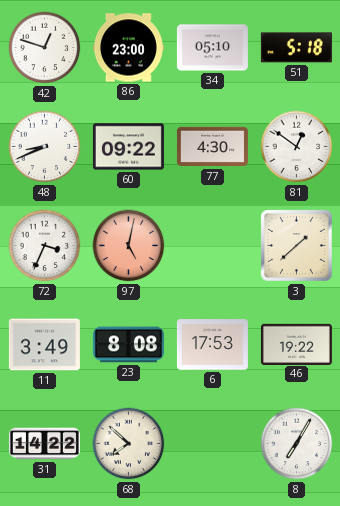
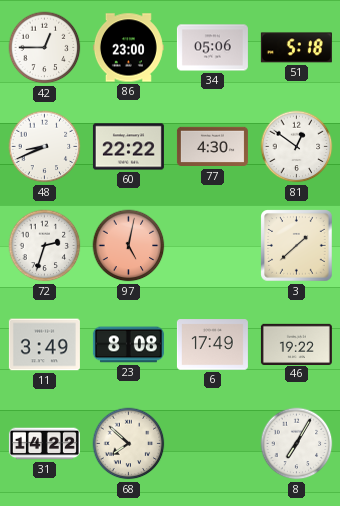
42: 12:48 -> 12:45
34: 05:10 -> 05:06
60: 09:22 -> 22:22
72: 3:34 -> 2:33
6: 17:53 -> 17:49
